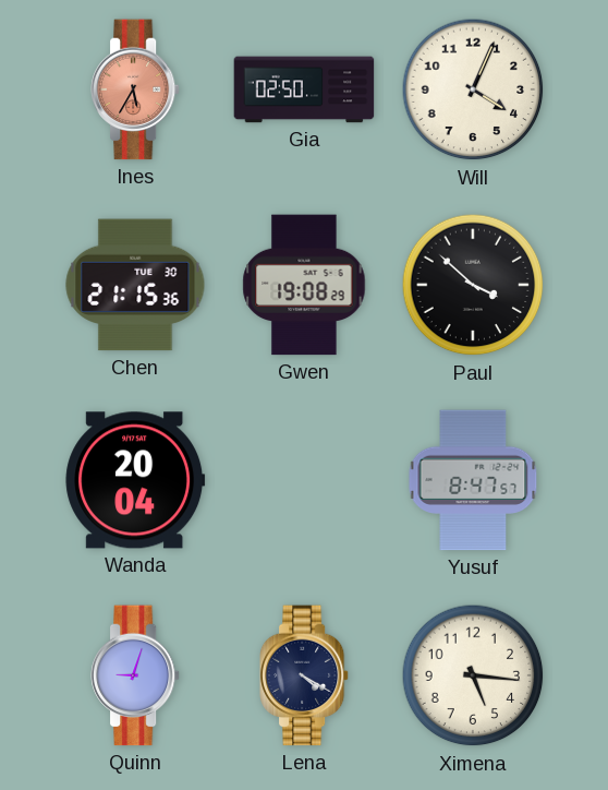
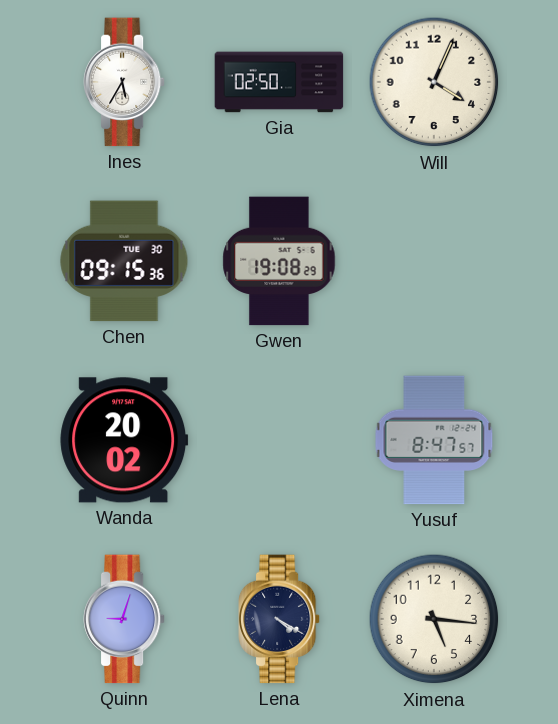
Ines dial: salmon -> white
Chen: 21:15 -> 09:15
Paul: 3:52 -> none
Wanda: 20:04 -> 20:02
